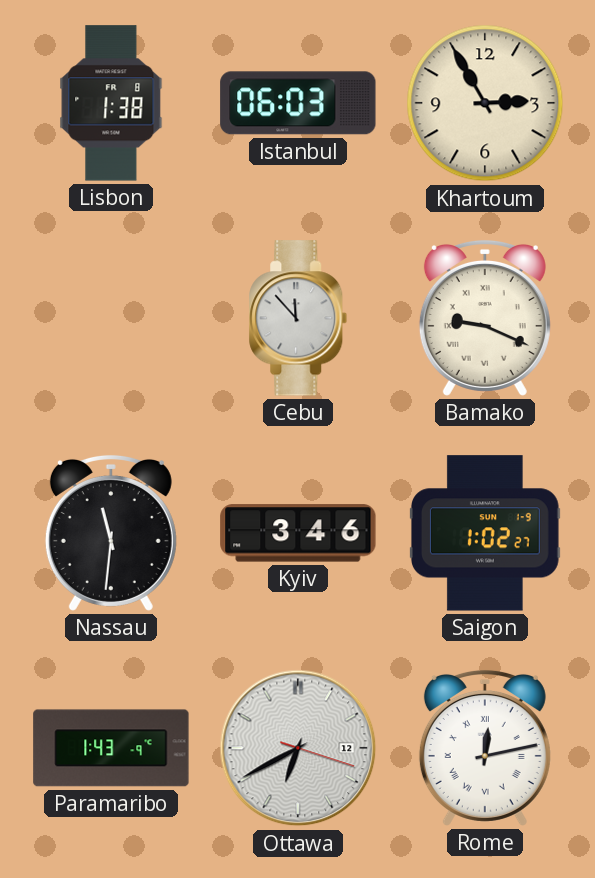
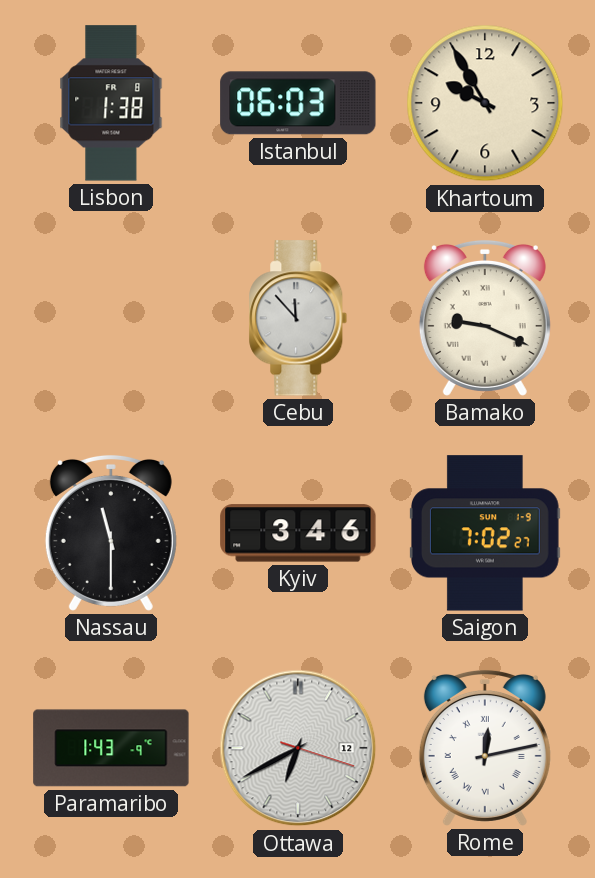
Khartoum: 2:55 -> 9:55
Nassau: 11:31 -> 11:30
Saigon: 1:02 -> 7:02
